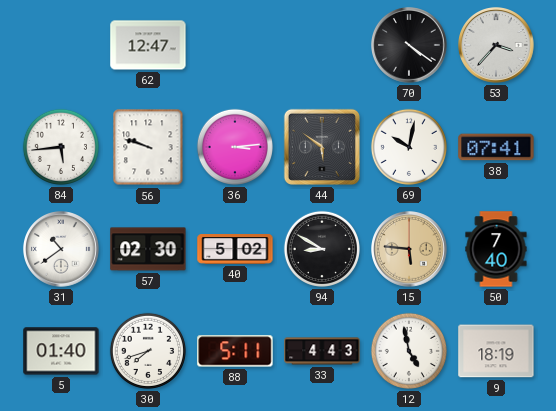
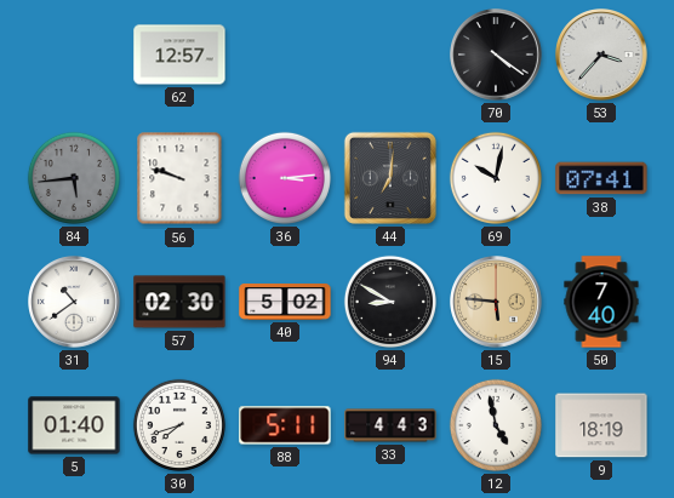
62: 12:47 -> 12:57
84 dial: white -> grey
44: 5:51 -> 7:01
